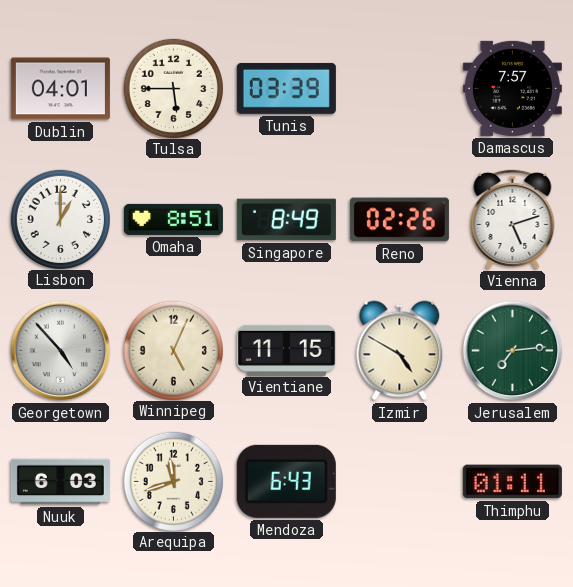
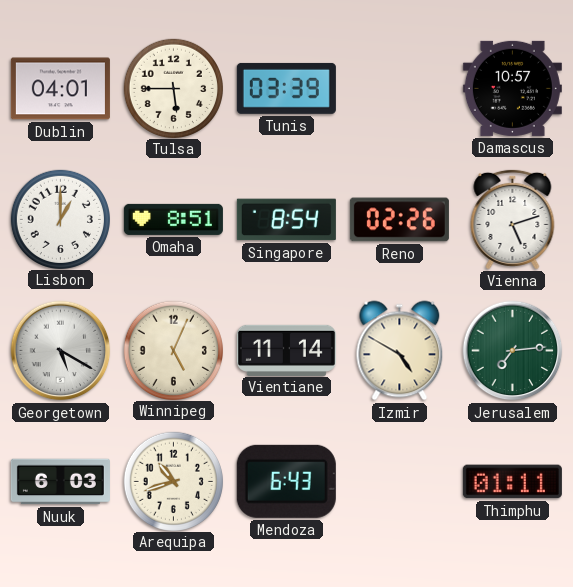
Damascus: 7:57 -> 10:57
Singapore: 8:49 -> 8:54
Georgetown: 4:53 -> 5:20
Vientiane: 11:15 -> 11:14
Arequipa: 11:42 -> 10:42
